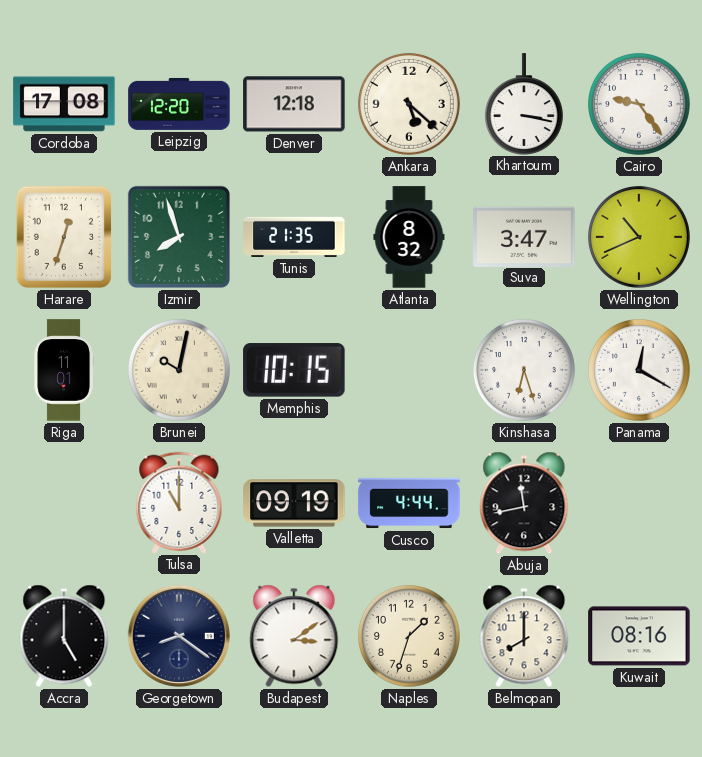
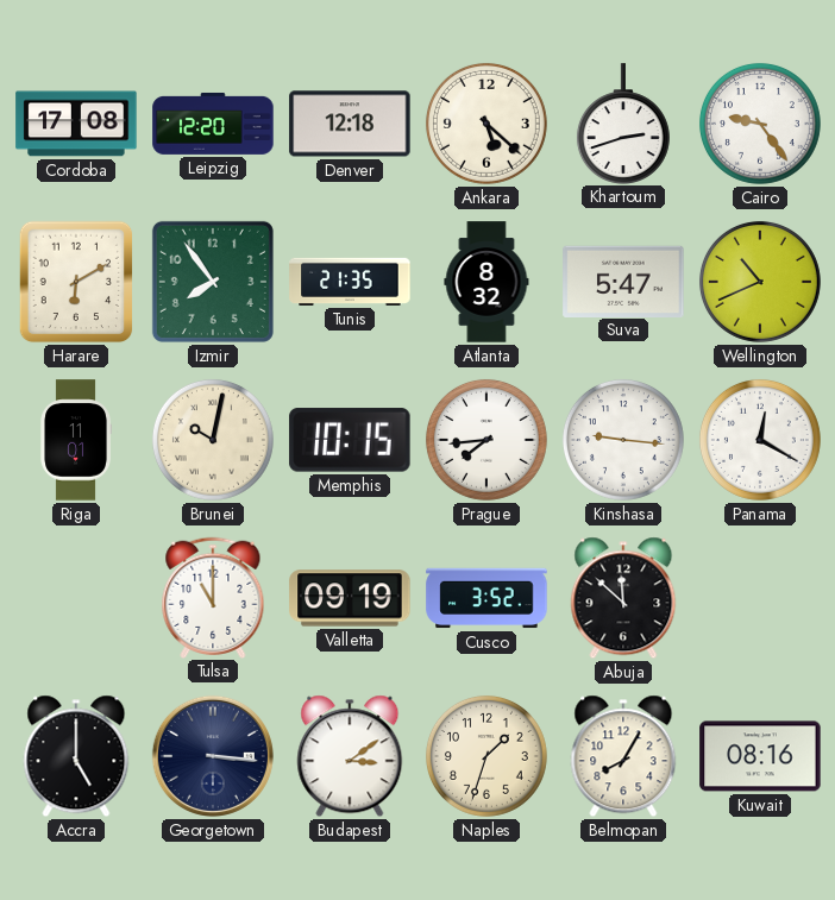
Khartoum: 3:17 -> 2:42
Harare: 12:33 -> 6:10
Izmir: 7:57 -> 7:54
Suva: 3:47 -> 5:47
Prague: none -> 7:44
Kinshasa: 6:27 -> 9:16
Cusco: 4:44 -> 3:52
Abuja: 11:43 -> 11:52
Georgetown: 8:21 -> 3:16
Belmopan: 8:00 -> 8:05
